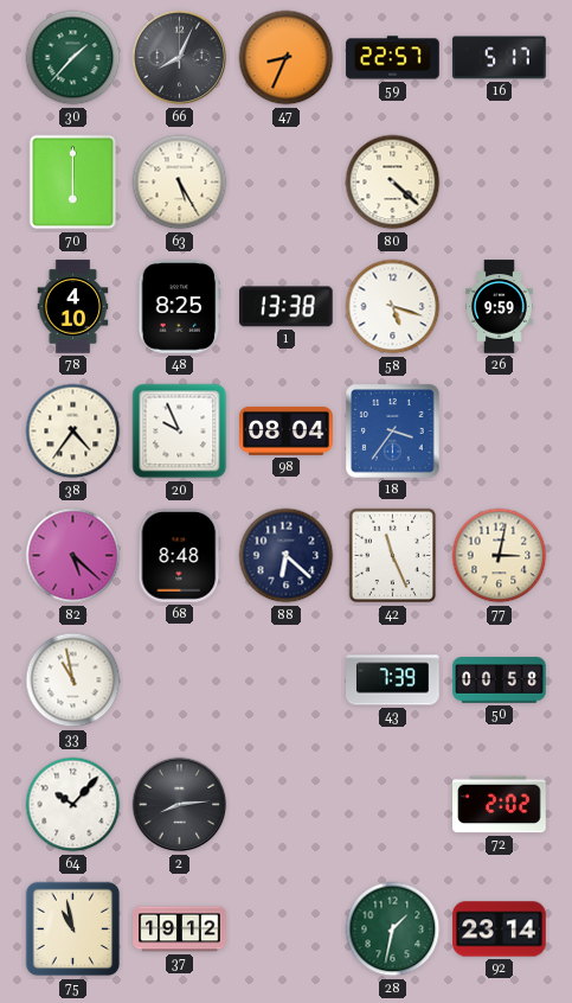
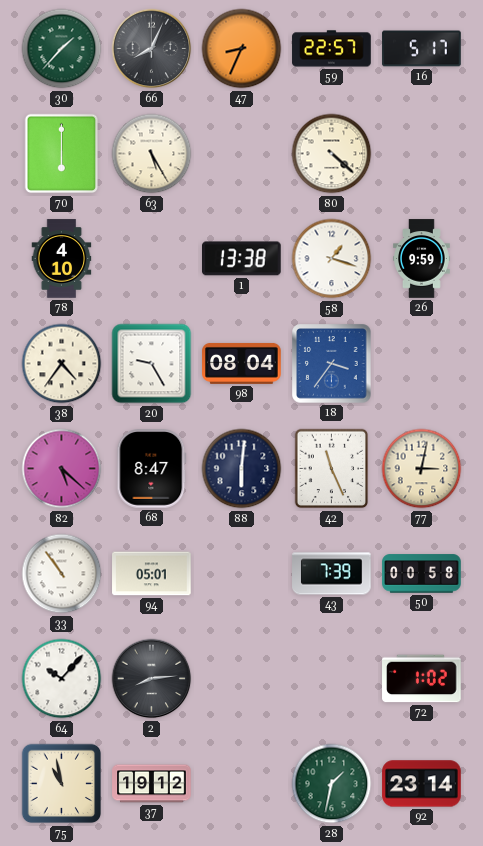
48: 8:25 -> none
58: 5:18 -> 1:18
20: 9:56 -> 9:25
68: 8:48 -> 8:47
88: 6:22 -> 6:01
33: 10:58 -> 10:54
94: none -> 05:01
72: 2:02 -> 1:02
